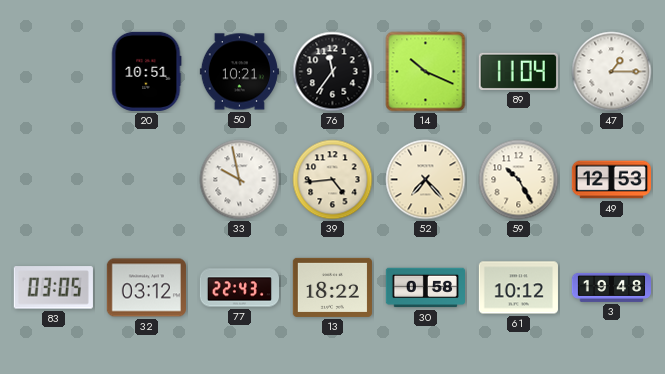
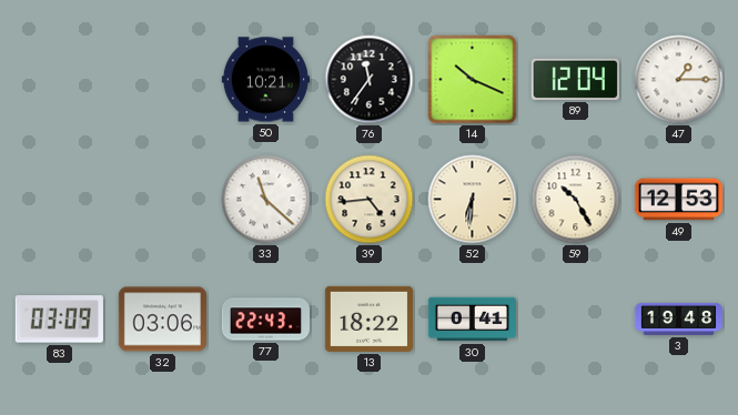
20: 10:51 -> none
89: 11:04 -> 12:04
33: 9:58 -> 11:22
52: 7:23 -> 6:31
83: 03:05 -> 03:09
32: 03:12 -> 03:06
30: 0:58 -> 0:41
61: 10:12 -> none
